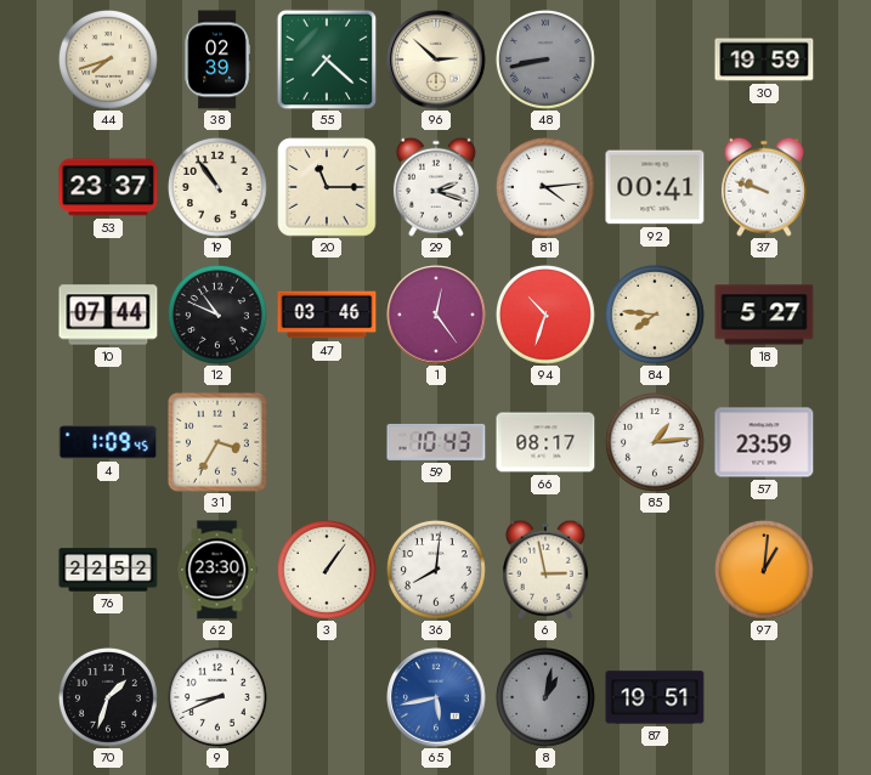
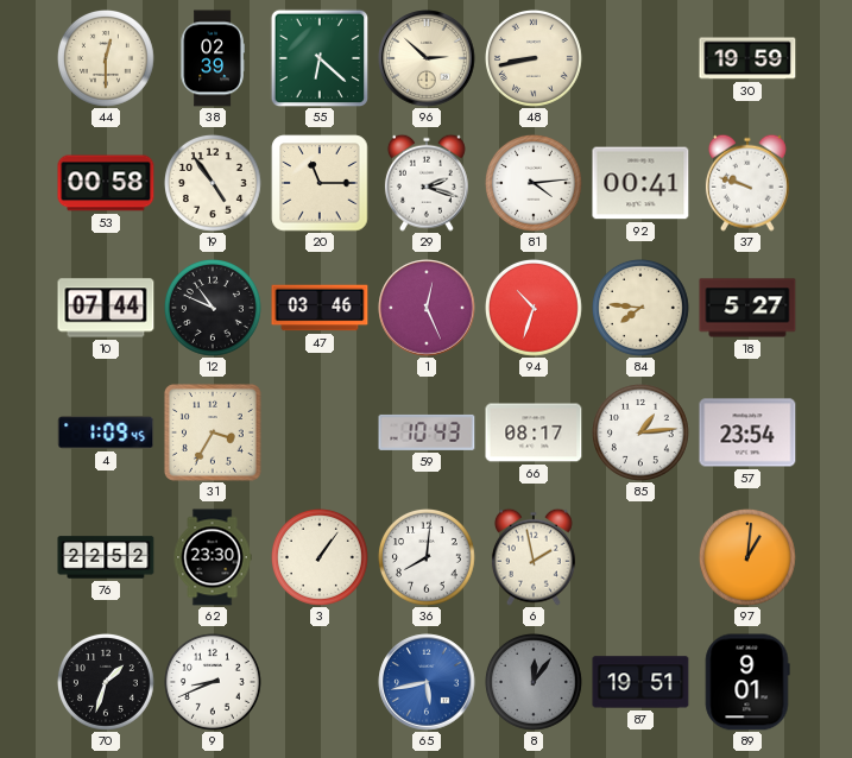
44: 7:42 -> 12:30
55: 7:22 -> 6:22
48 dial: grey -> cream
53: 23:37 -> 00:58
19: 10:54 -> 4:54
1: 12:24 -> 12:26
57: 23:59 -> 23:54
6: 2:58 -> 1:58
8: 1:02 -> 12:06
89: none -> 9:01
